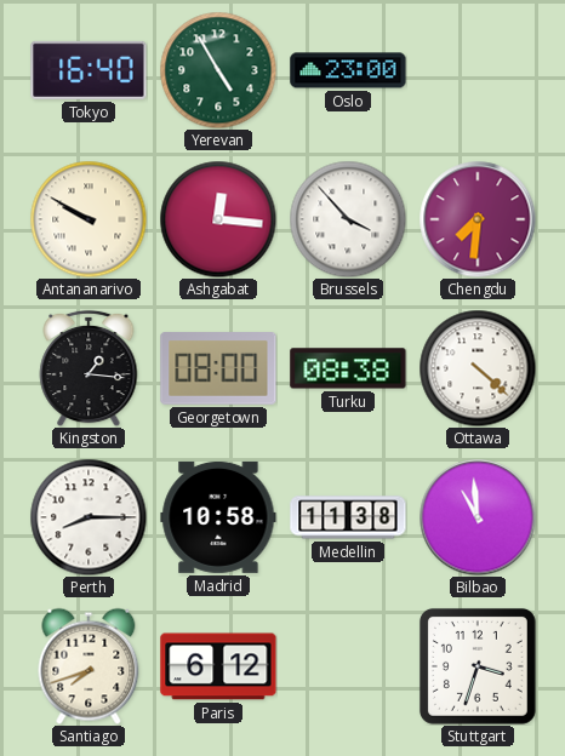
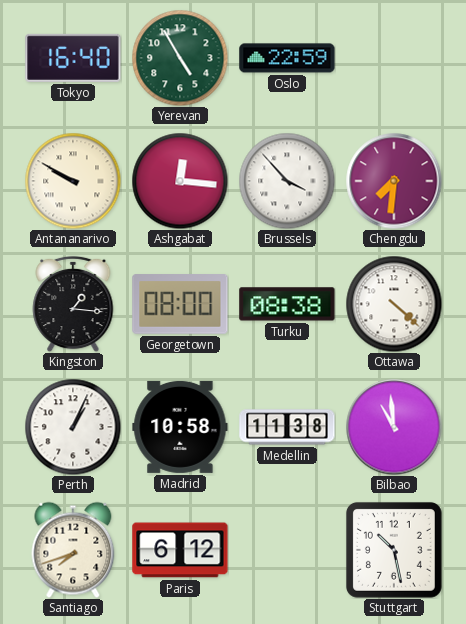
Oslo: 23:00 -> 22:59
Perth: 8:15 -> 1:04
Stuttgart: 3:33 -> 10:28
